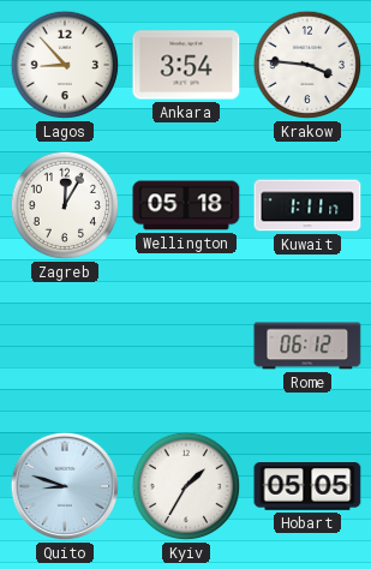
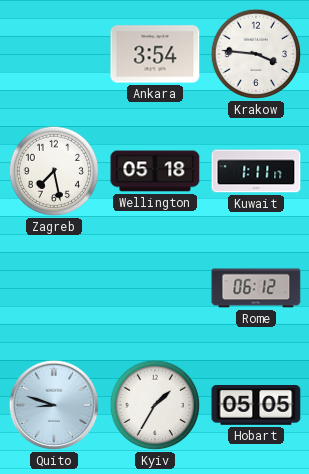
Lagos: 8:53 -> none
Zagreb: 12:05 -> 7:28
